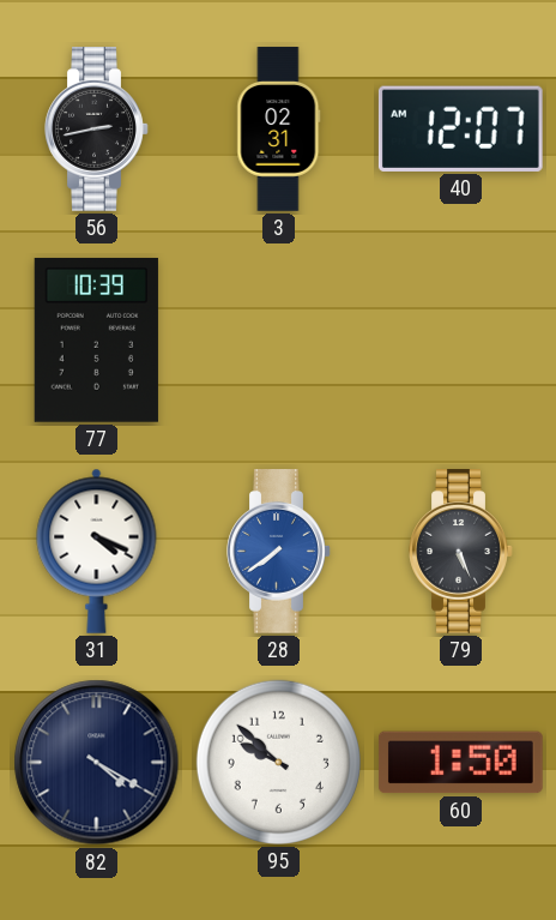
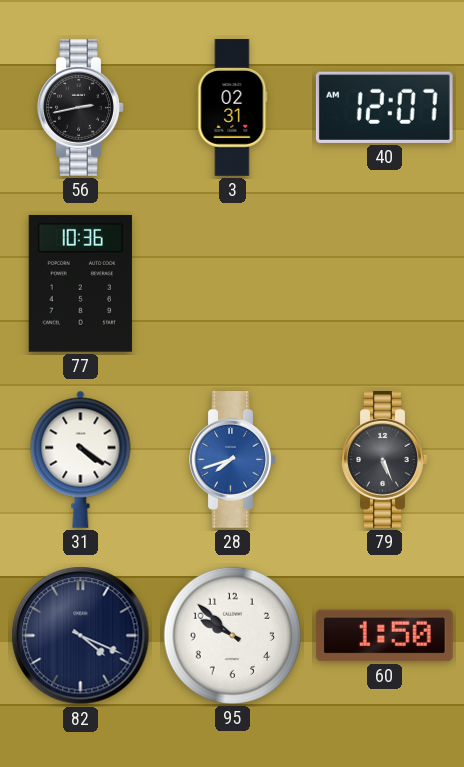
77: 10:39 -> 10:36
31: 4:19 -> 4:21
28: 7:39 -> 7:42
82: 4:20 -> 4:19
